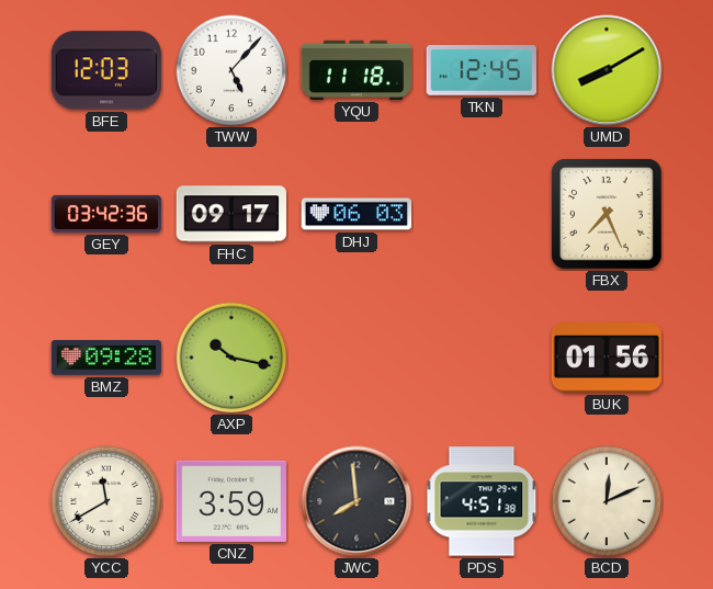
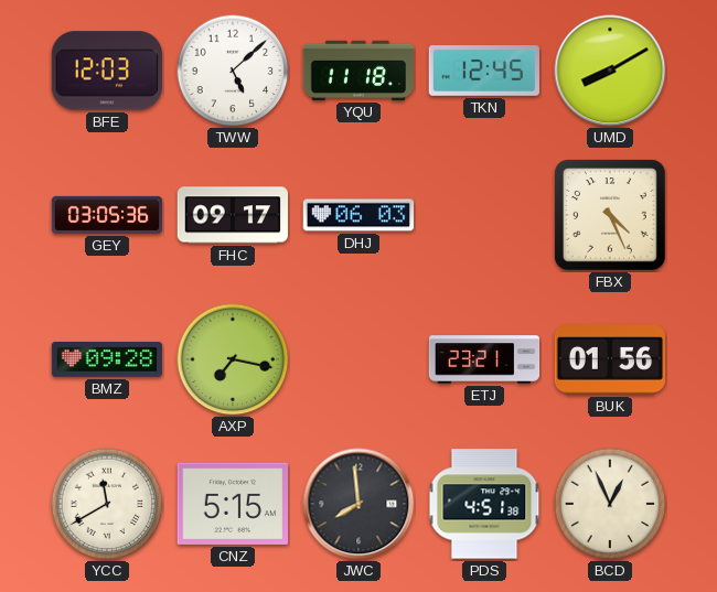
TWW: 5:07 -> 5:08
GEY: 03:42 -> 03:05
FBX: 7:26 -> 4:26
AXP: 10:17 -> 7:17
ETJ: none -> 23:21
CNZ: 3:59 -> 5:15
BCD: 12:11 -> 12:56
